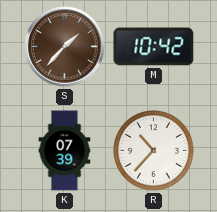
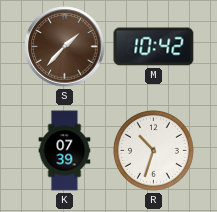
R: 10:37 -> 10:33
